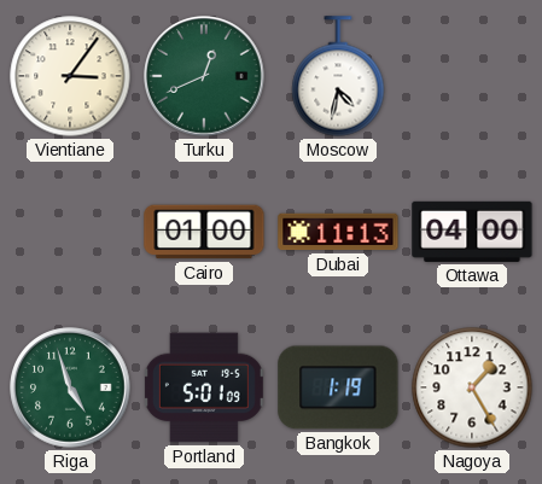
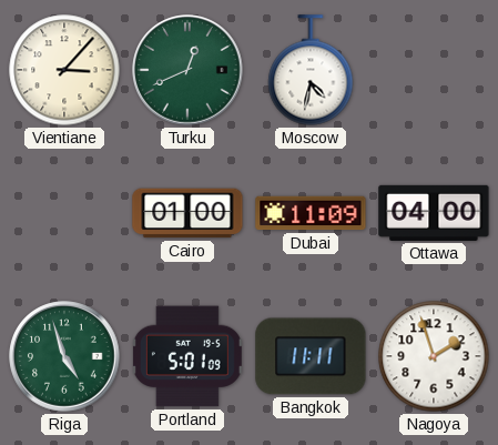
Vientiane: 3:06 -> 3:07
Dubai: 11:13 -> 11:09
Bangkok: 1:19 -> 11:11
Nagoya: 1:25 -> 1:57
